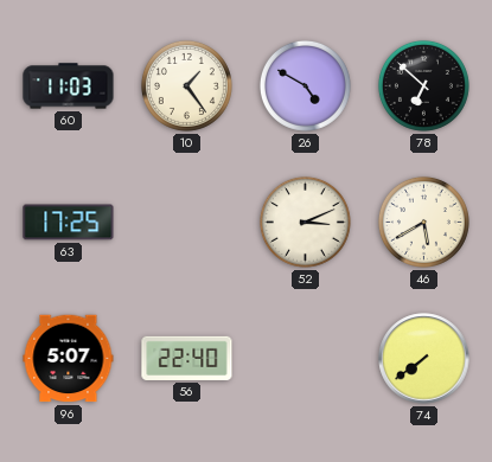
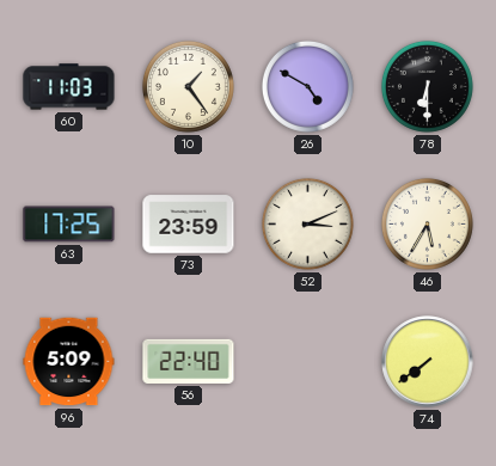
78: 6:52 -> 6:30
73: none -> 23:59
46: 5:40 -> 5:35
96: 5:07 -> 5:09
